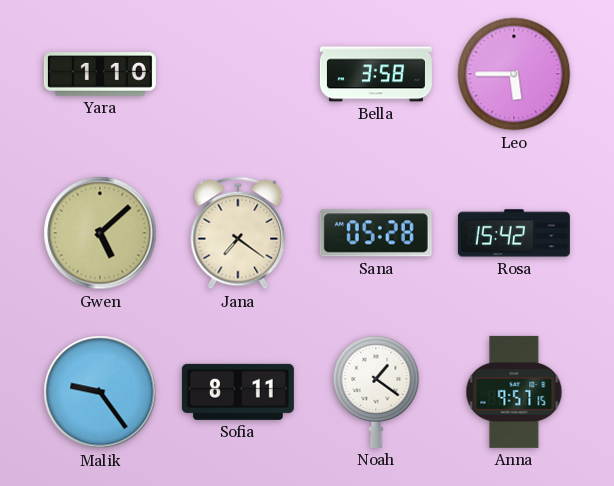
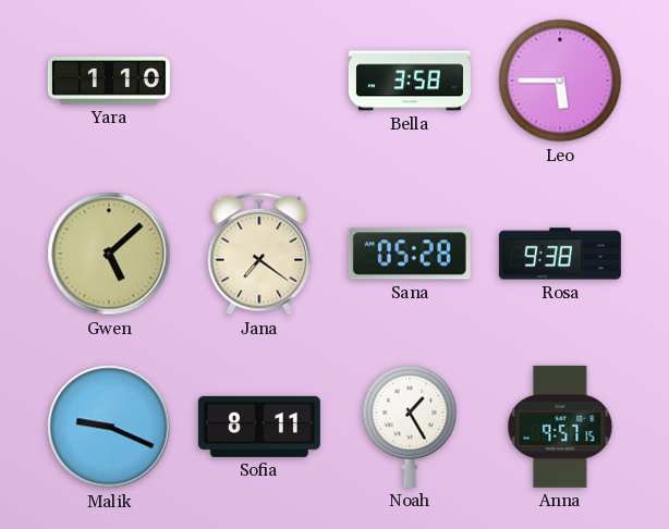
Rosa: 15:42 -> 9:38
Malik: 9:24 -> 9:19
Noah: 1:21 -> 1:25
